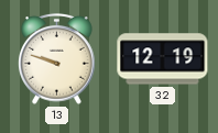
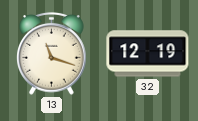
13: 9:48 -> 11:18
